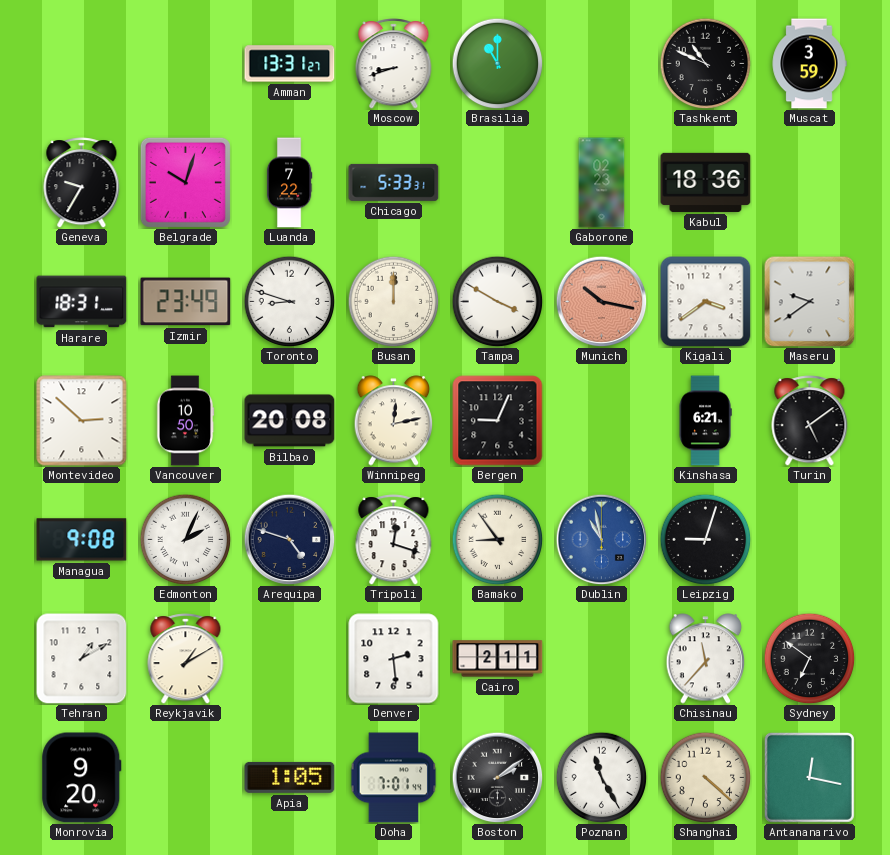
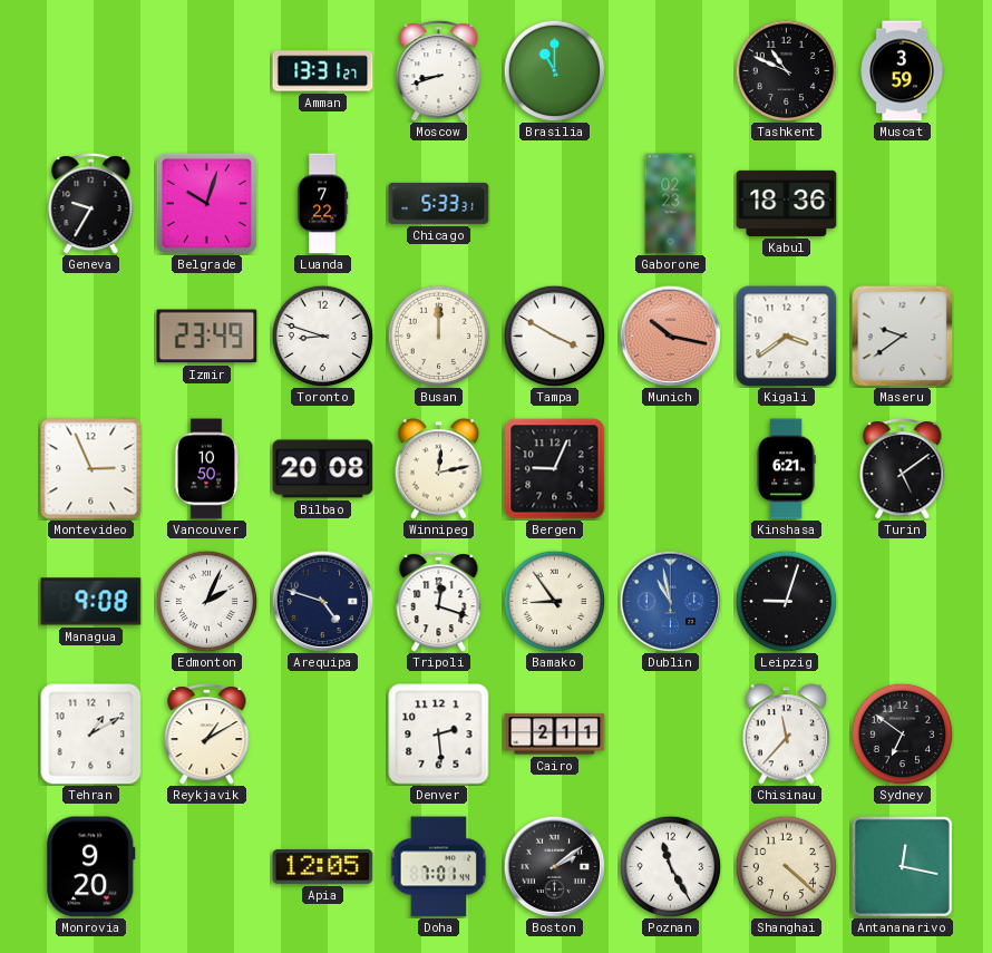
Harare: 18:31 -> none
Montevideo: 2:52 -> 2:56
Apia: 1:05 -> 12:05
